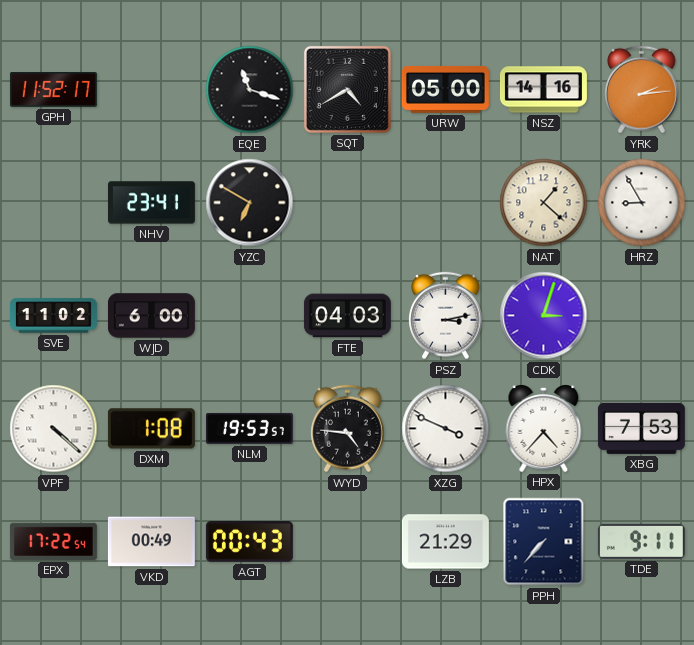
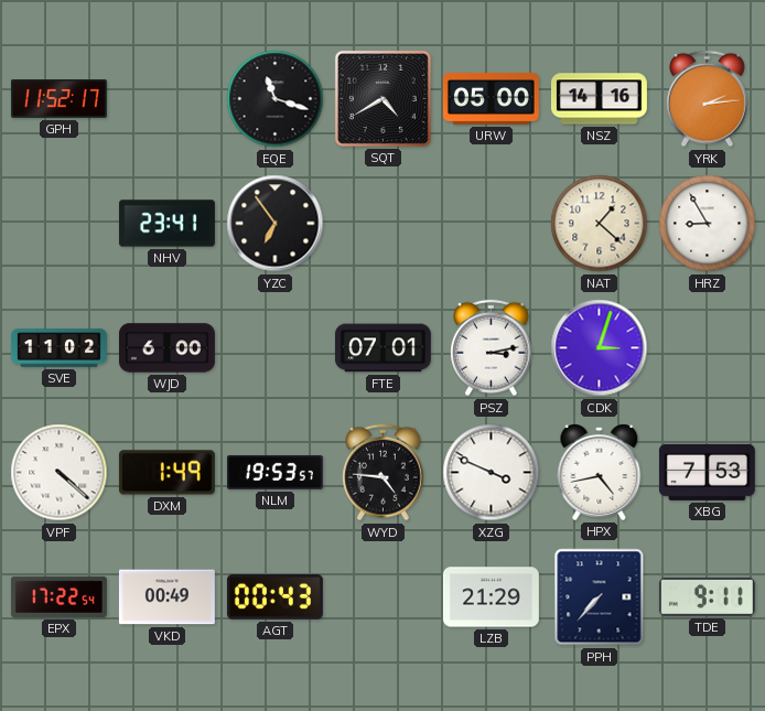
YZC: 6:50 -> 6:54
FTE: 04:03 -> 07:01
DXM: 1:08 -> 1:49
HPX: 4:37 -> 4:43
